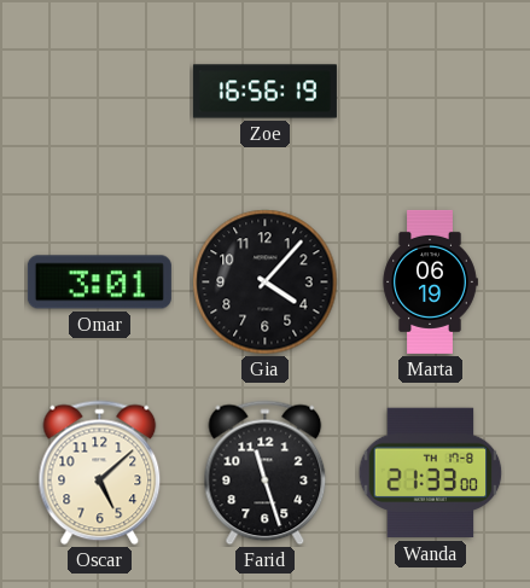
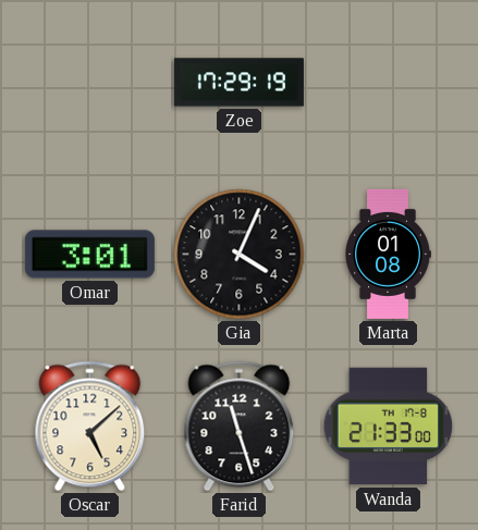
Zoe: 16:56 -> 17:29
Gia: 4:07 -> 4:04
Marta: 06:19 -> 01:08
